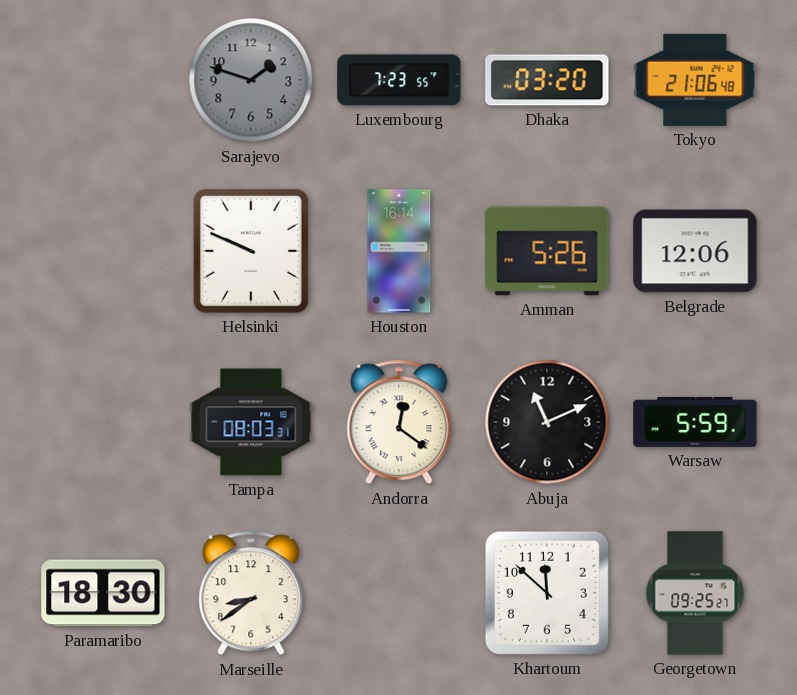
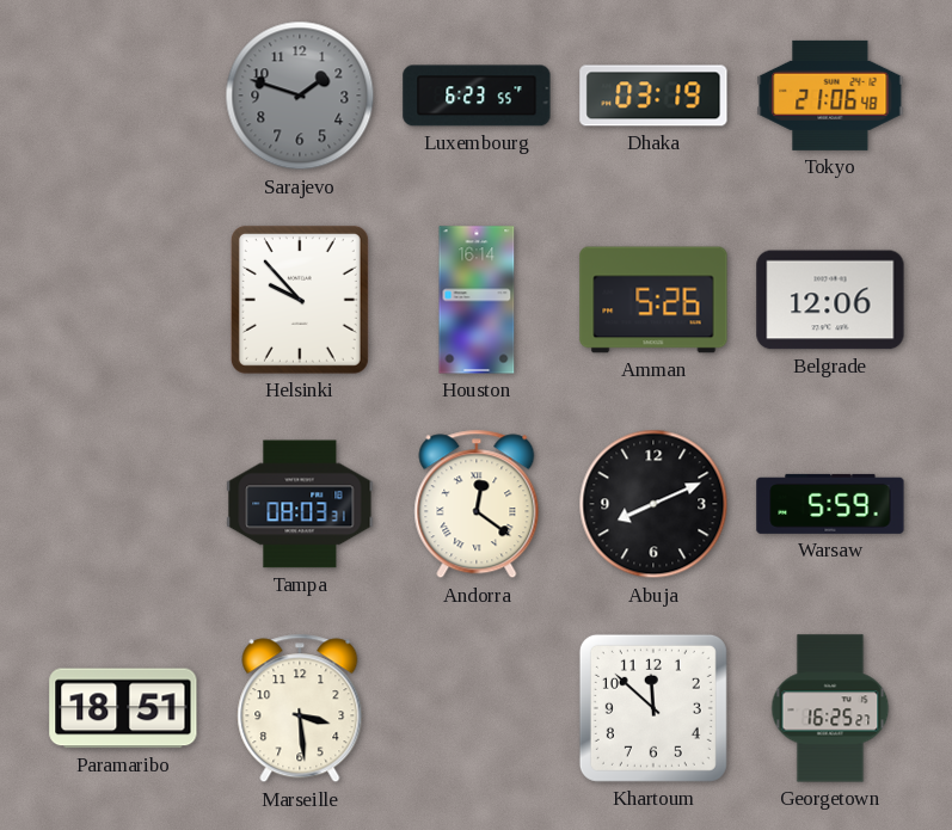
Luxembourg: 7:23 -> 6:23
Dhaka: 03:20 -> 03:19
Helsinki: 9:49 -> 9:53
Abuja: 11:11 -> 8:11
Paramaribo: 18:30 -> 18:51
Marseille: 8:39 -> 3:29
Georgetown: 09:25 -> 16:25
